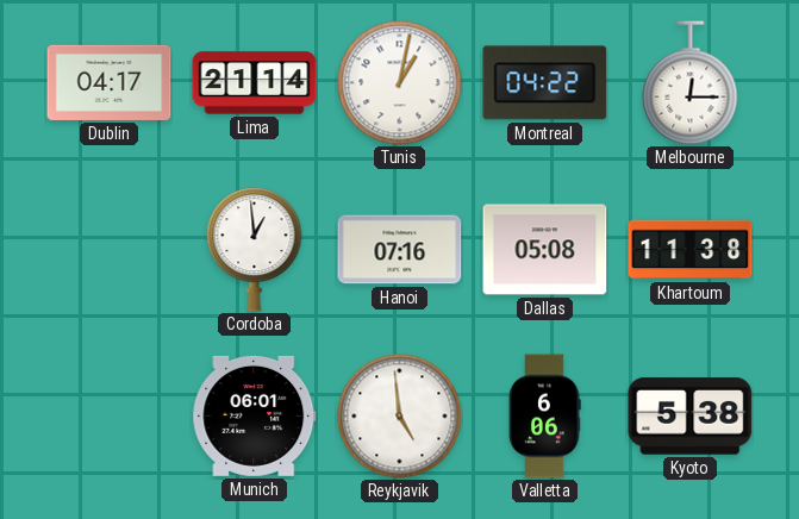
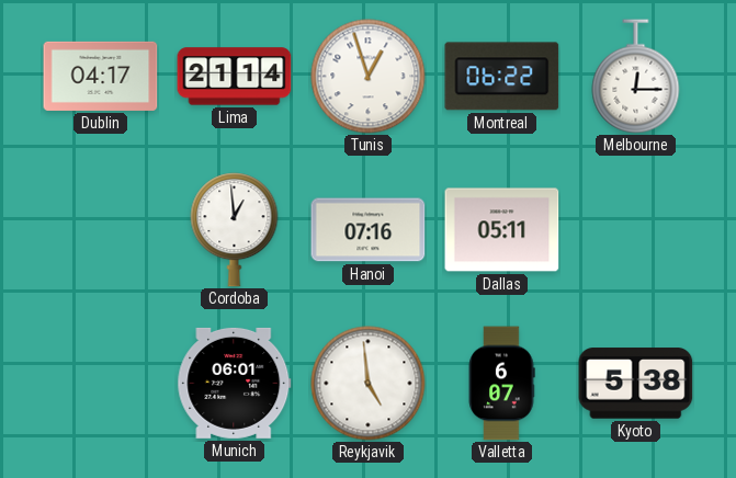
Tunis: 1:02 -> 12:57
Montreal: 04:22 -> 06:22
Dallas: 05:08 -> 05:11
Khartoum: 11:38 -> none
Valletta: 6:06 -> 6:07
